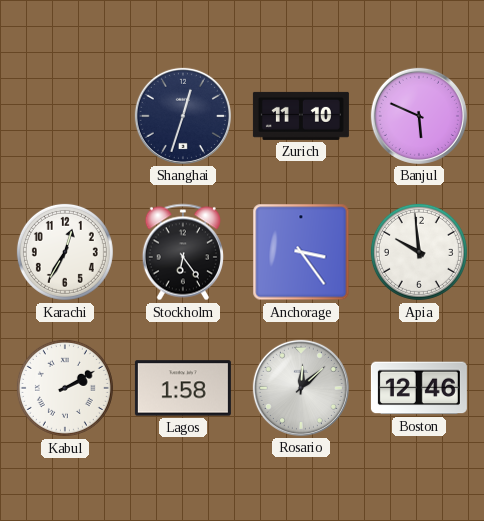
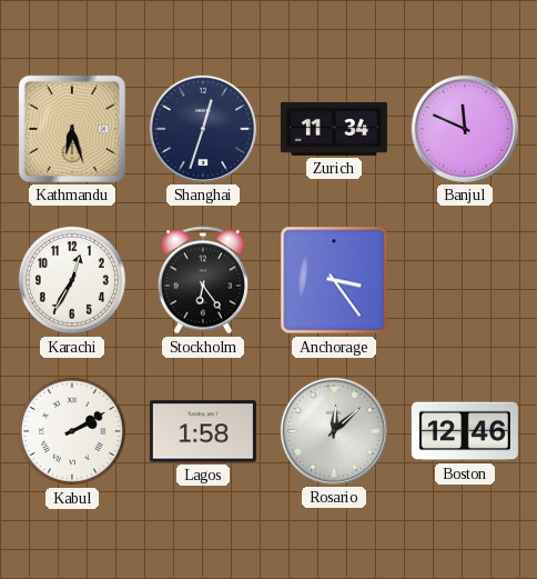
Kathmandu: none -> 6:27
Zurich: 11:10 -> 11:34
Banjul: 5:49 -> 11:49
Apia: 9:59 -> none
